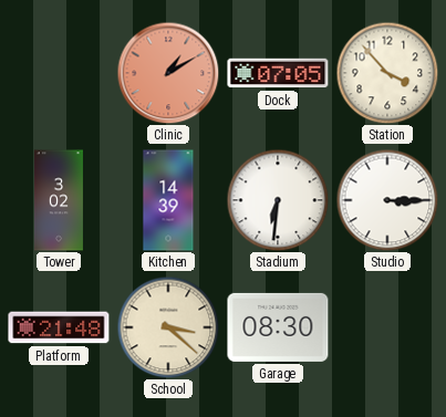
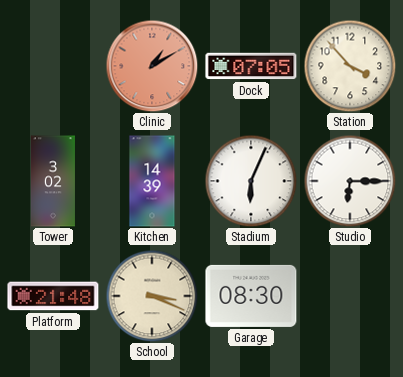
Stadium: 6:31 -> 6:04
Studio: 3:15 -> 6:15
School: 3:22 -> 3:19
